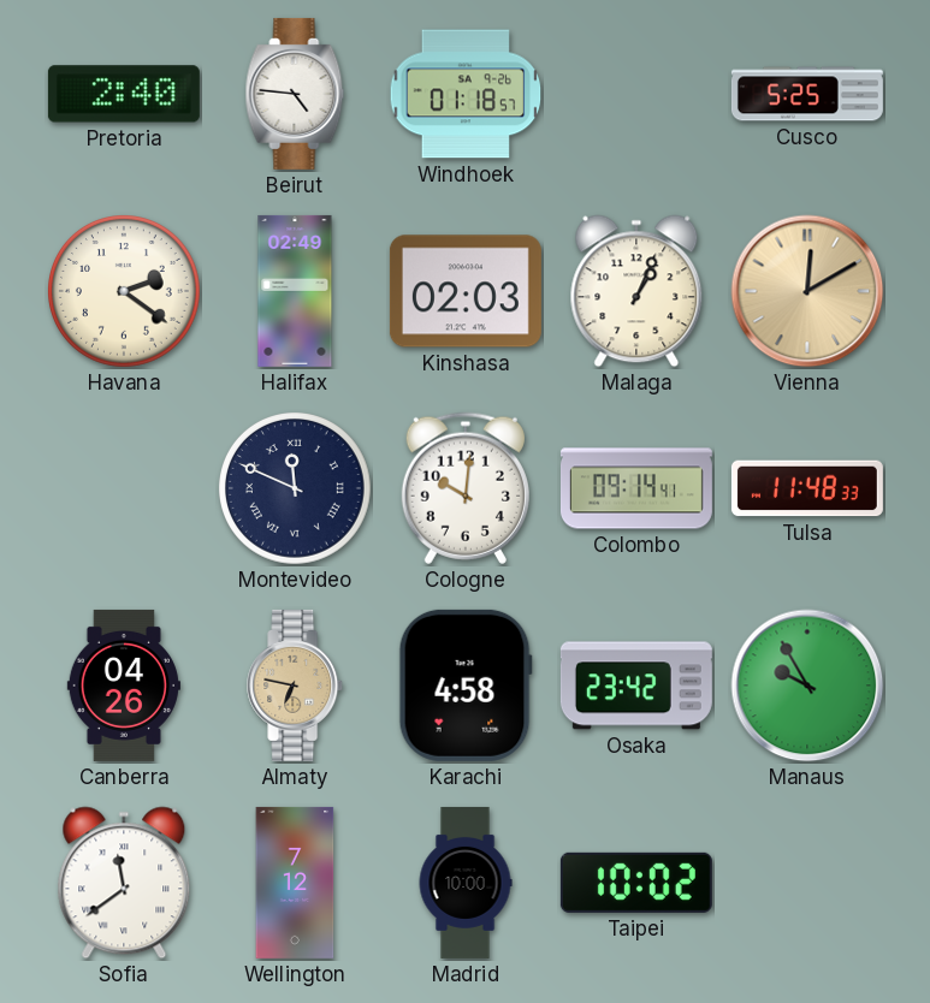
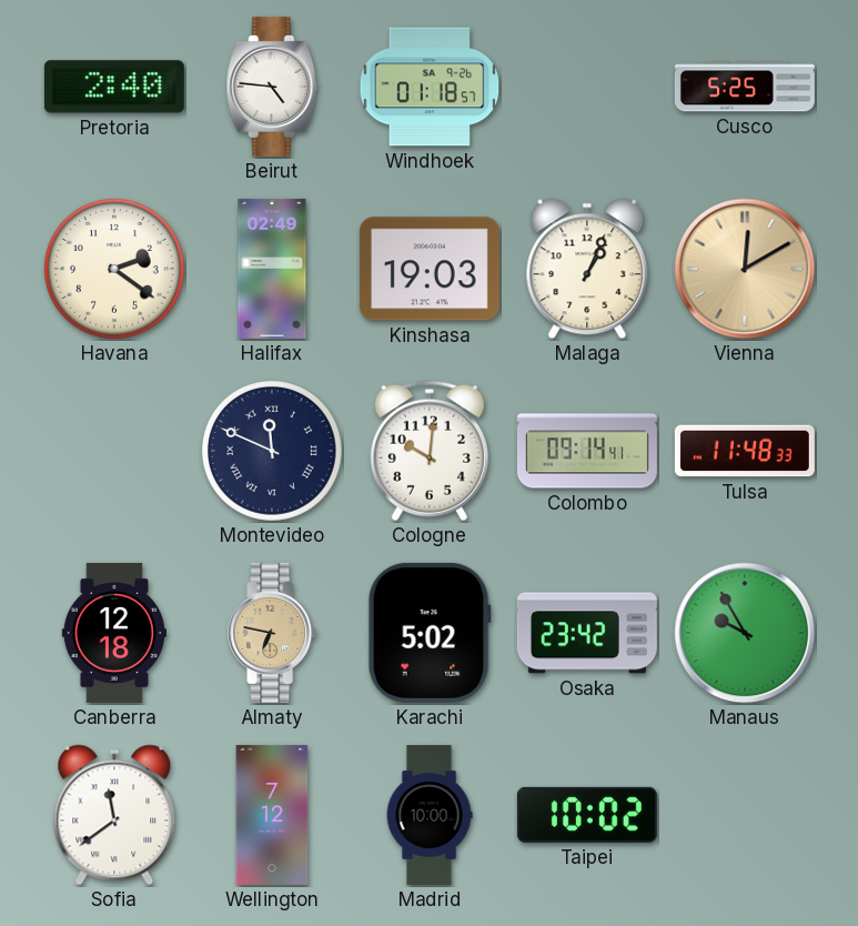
Kinshasa: 02:03 -> 19:03
Canberra: 04:26 -> 12:18
Karachi: 4:58 -> 5:02
